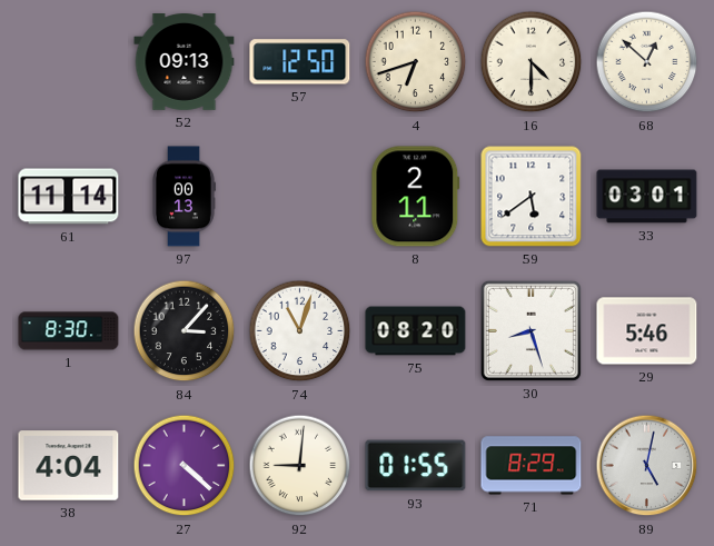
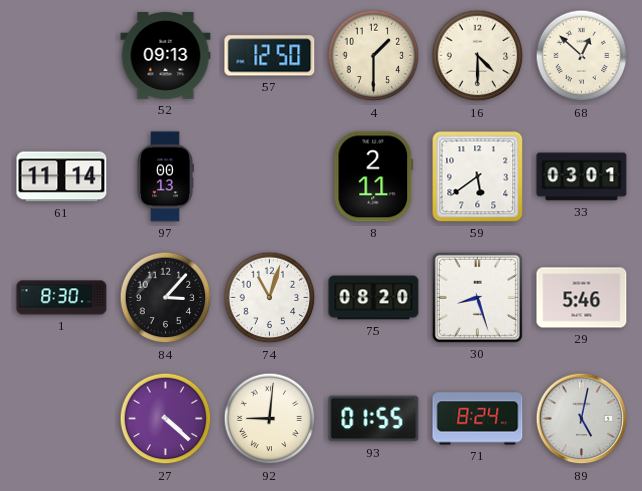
4: 6:42 -> 1:30
38: 4:04 -> none
71: 8:29 -> 8:24
